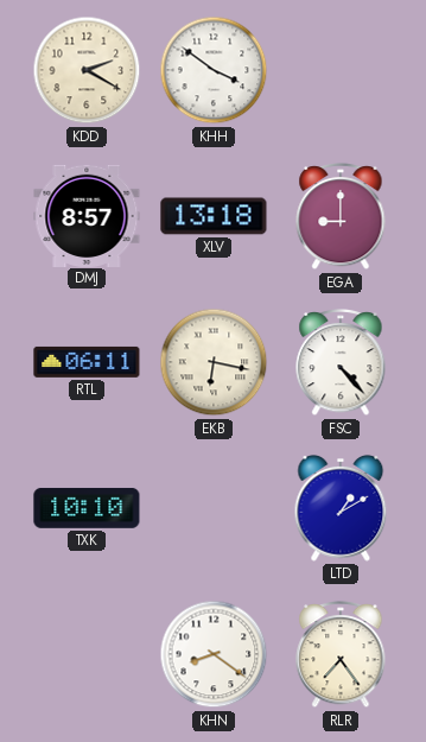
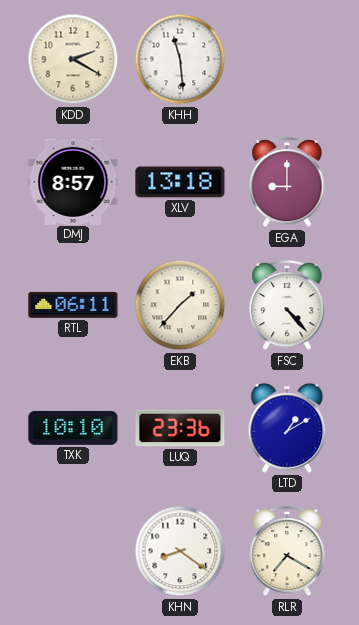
KHH: 3:51 -> 11:29
EKB: 6:17 -> 1:37
LUQ: none -> 23:36
RLR: 7:24 -> 7:20
